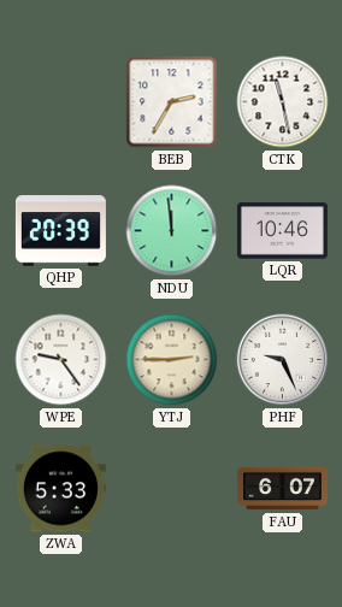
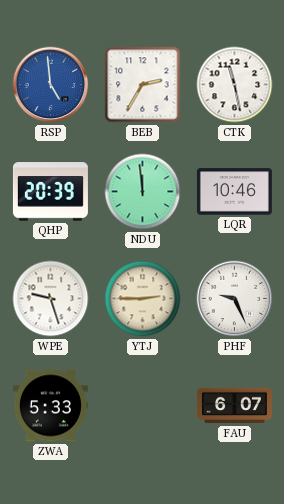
RSP: none -> 4:59
WPE: 9:24 -> 9:27
